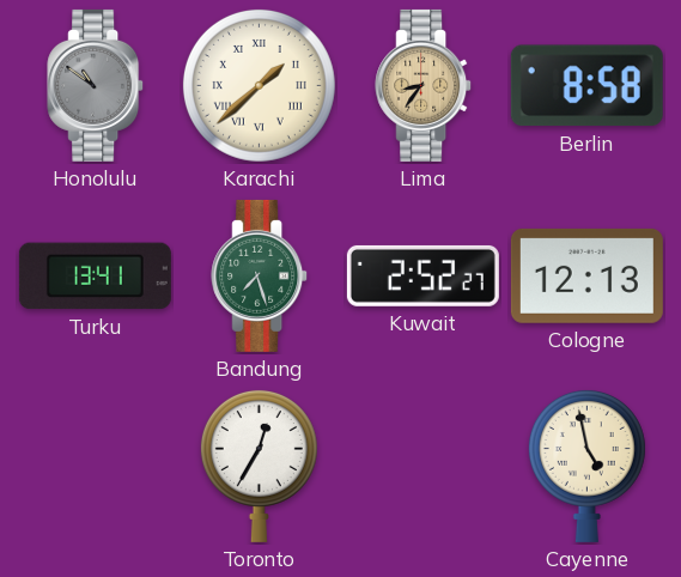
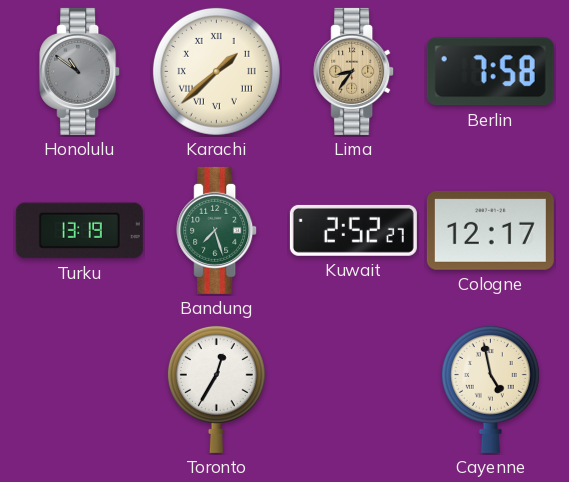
Berlin: 8:58 -> 7:58
Turku: 13:41 -> 13:19
Cologne: 12:13 -> 12:17
